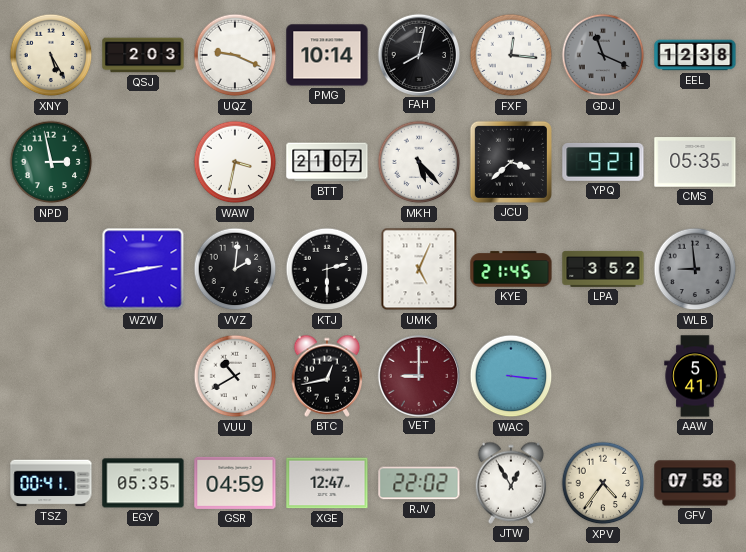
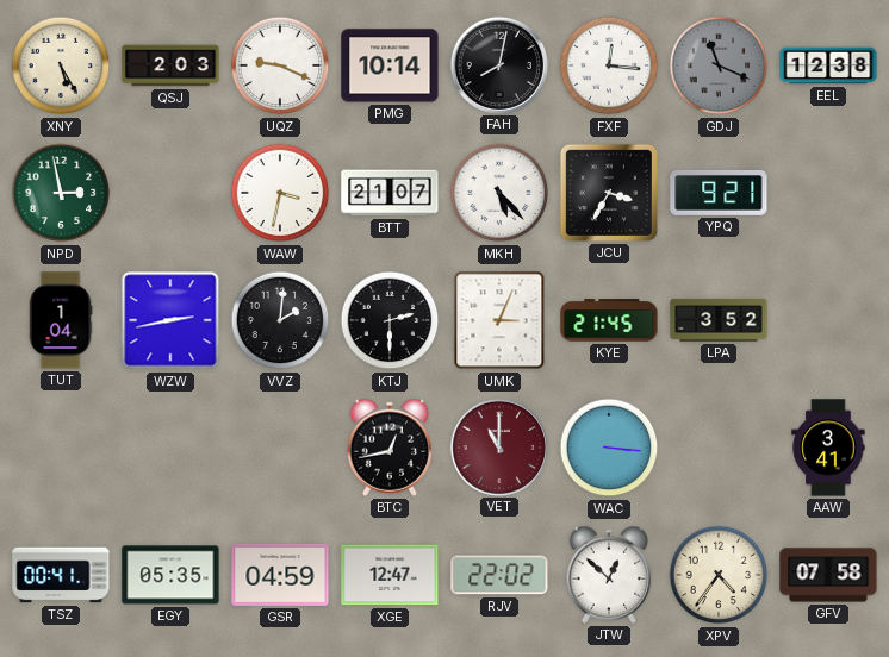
JCU: 3:38 -> 3:35
CMS: 05:35 -> none
TUT: none -> 1:04
UMK: 5:04 -> 3:04
WLB: 8:59 -> none
VUU: 10:40 -> none
VET: 9:00 -> 11:00
AAW: 5:41 -> 3:41
JTW: 12:55 -> 12:52
